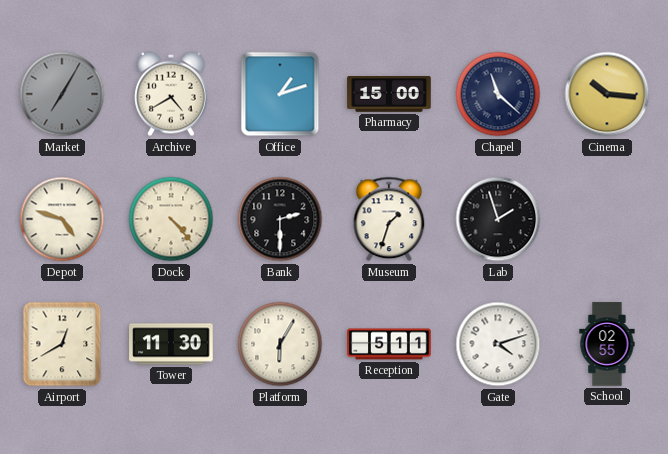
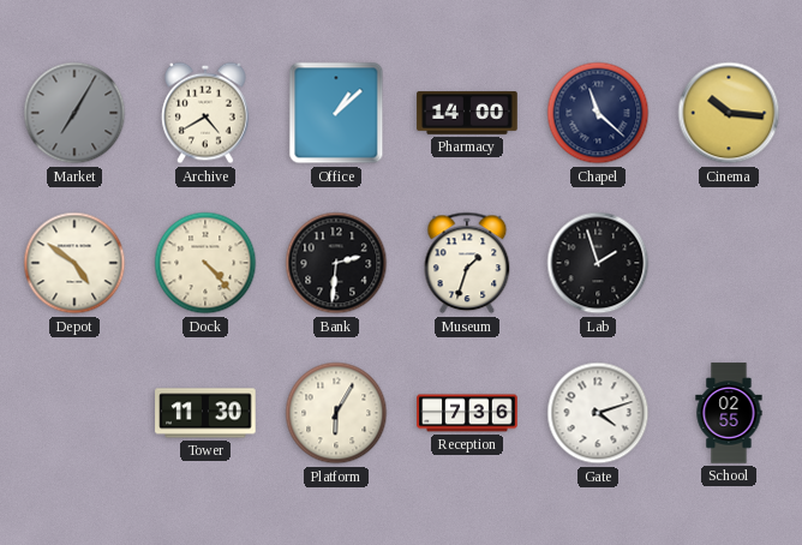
Office: 1:12 -> 1:08
Pharmacy: 15:00 -> 14:00
Depot: 4:48 -> 4:51
Bank: 2:30 -> 2:31
Airport: 12:40 -> none
Reception: 5:11 -> 7:36
